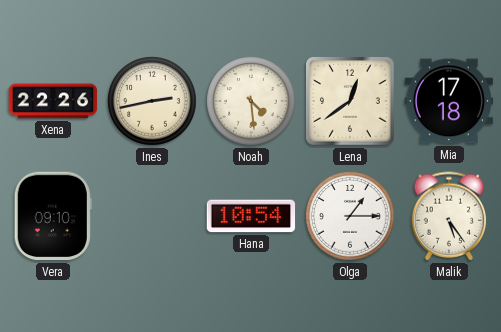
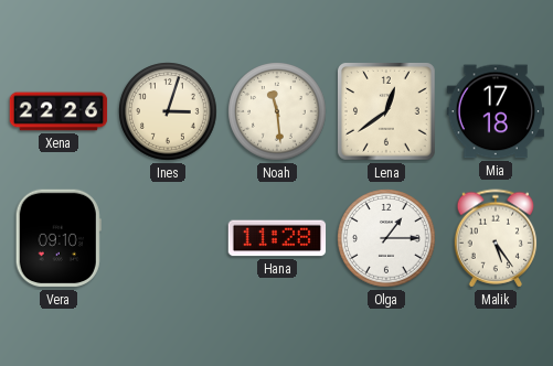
Ines: 2:43 -> 3:03
Noah: 4:29 -> 11:29
Hana: 10:54 -> 11:28
